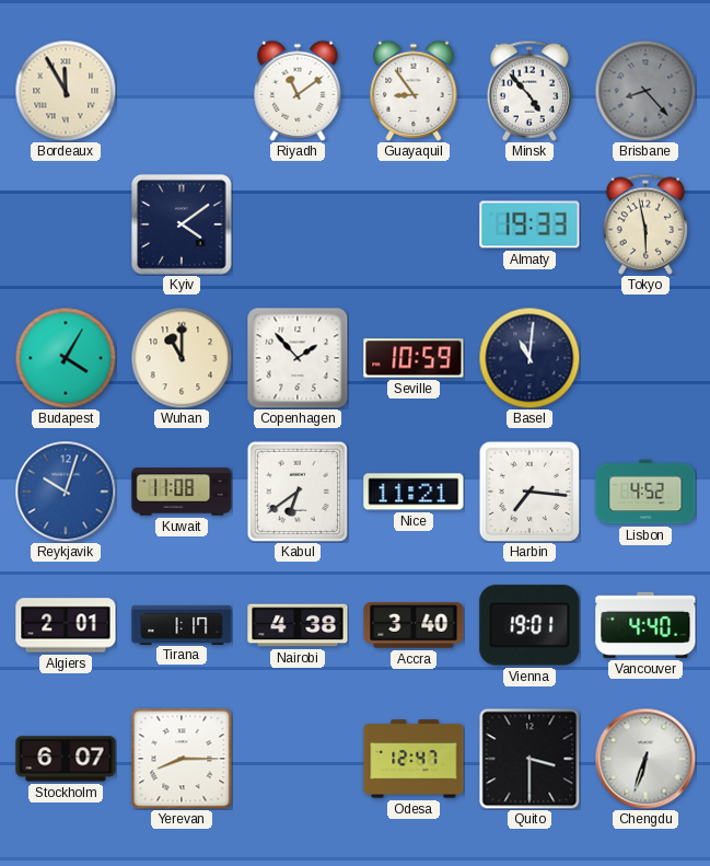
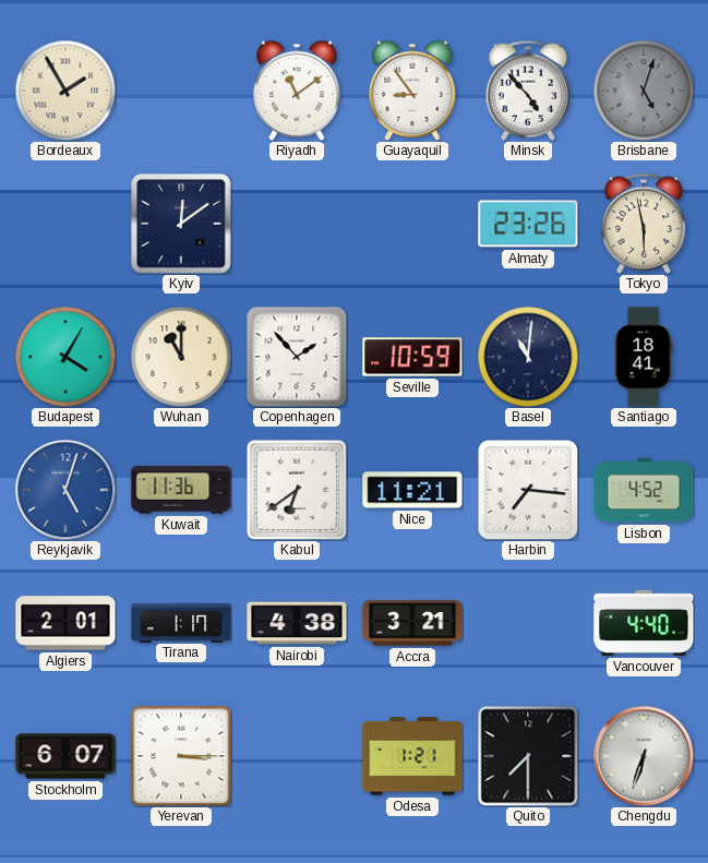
Bordeaux: 11:55 -> 1:55
Brisbane: 8:23 -> 5:03
Kyiv: 4:09 -> 12:09
Almaty: 19:33 -> 23:26
Santiago: none -> 18:41
Reykjavik: 10:03 -> 5:03
Kuwait: 11:08 -> 11:36
Accra: 3:40 -> 3:21
Vienna: 19:01 -> none
Yerevan: 8:15 -> 3:15
Odesa: 12:47 -> 1:21
Quito: 3:30 -> 7:30
